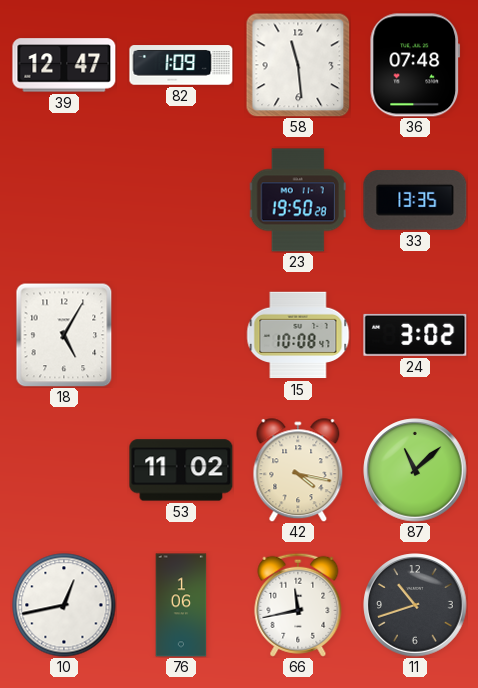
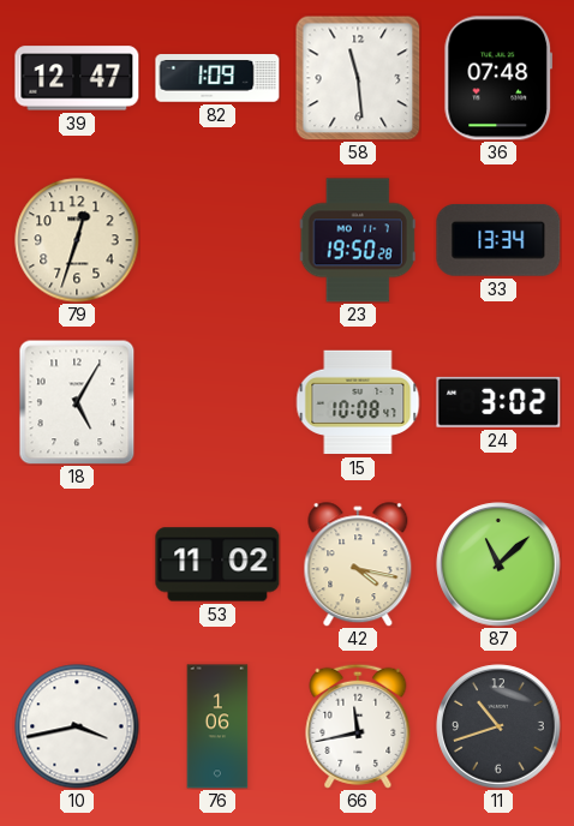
79: none -> 12:33
33: 13:35 -> 13:34
10: 12:43 -> 3:43
